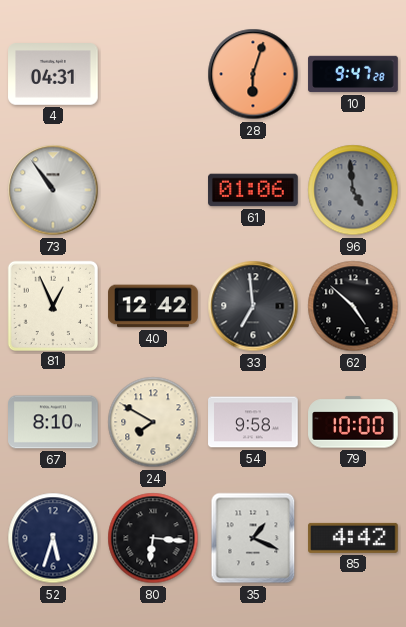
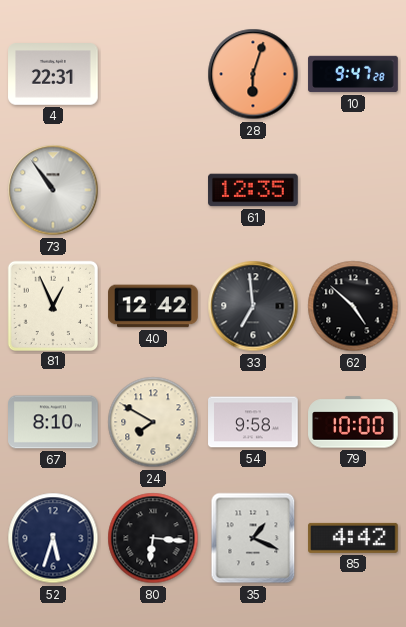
4: 04:31 -> 22:31
61: 01:06 -> 12:35
96: 4:59 -> none
